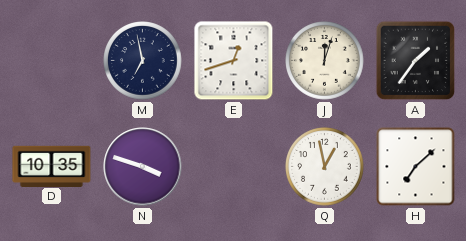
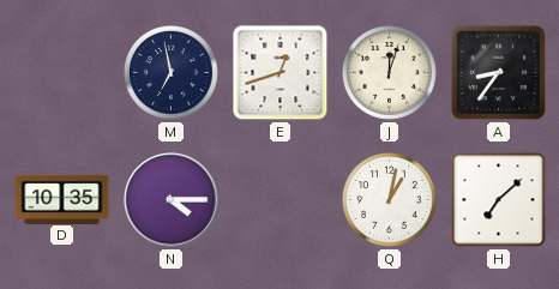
A: 1:36 -> 8:36
N: 3:48 -> 4:15
Q: 12:58 -> 1:02
